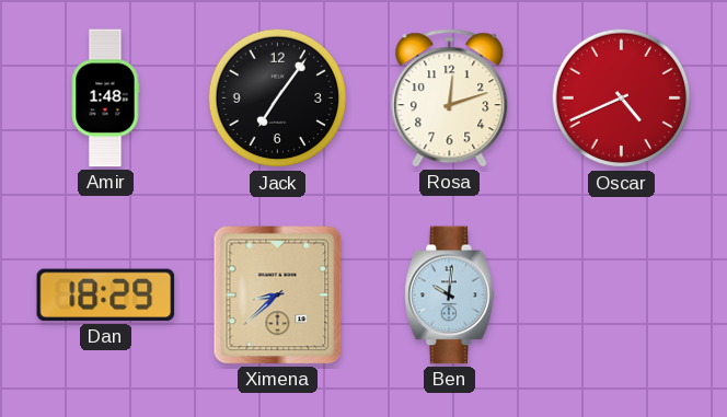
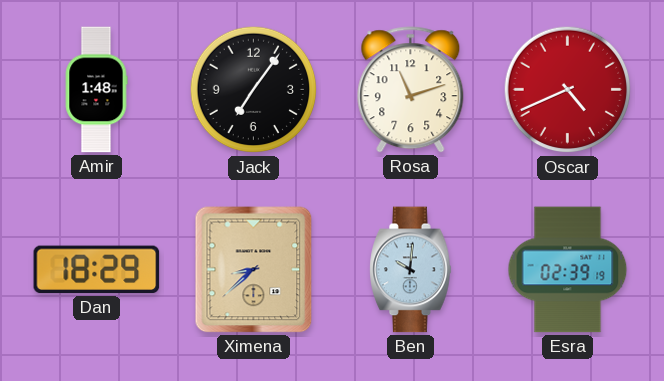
Rosa: 12:12 -> 11:12
Esra: none -> 02:39
